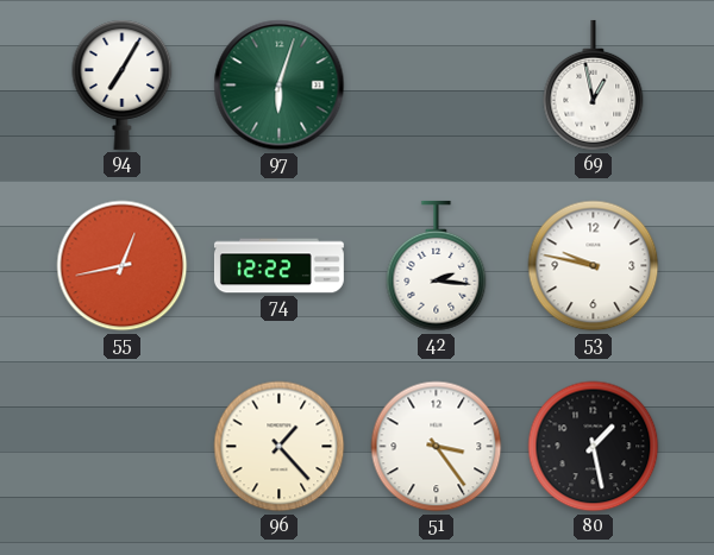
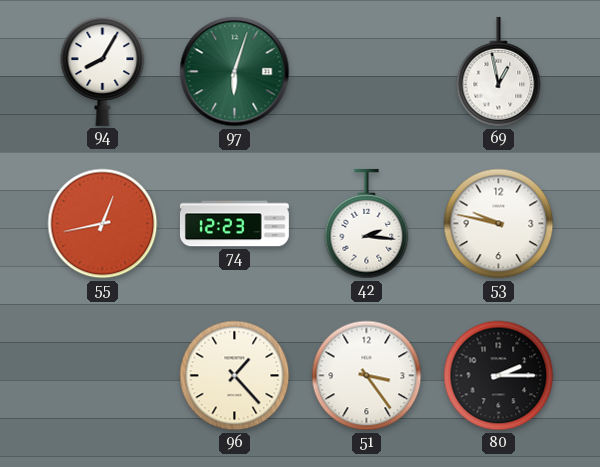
94: 7:05 -> 8:05
74: 12:22 -> 12:23
80: 1:28 -> 2:15
